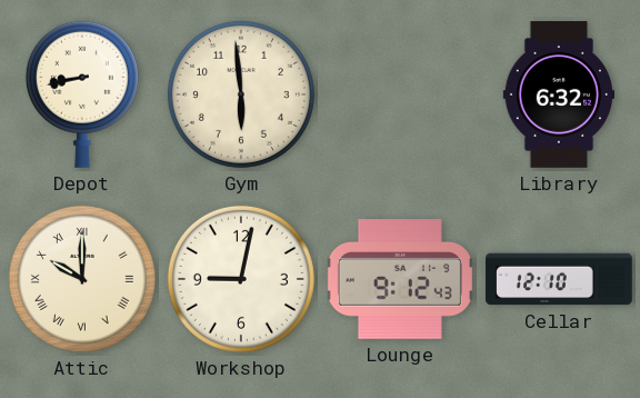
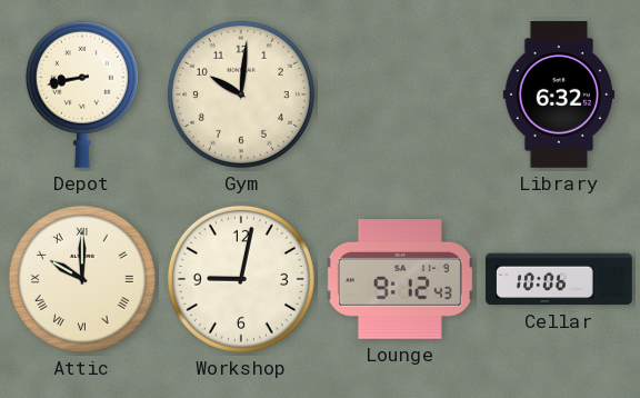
Gym: 5:59 -> 10:01
Cellar: 12:10 -> 10:06
